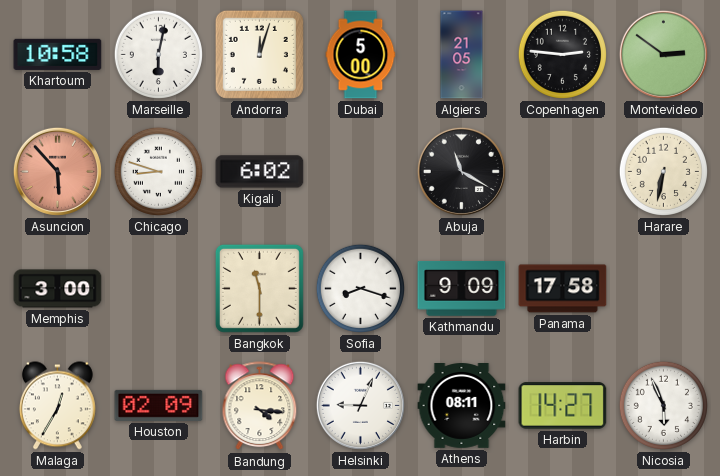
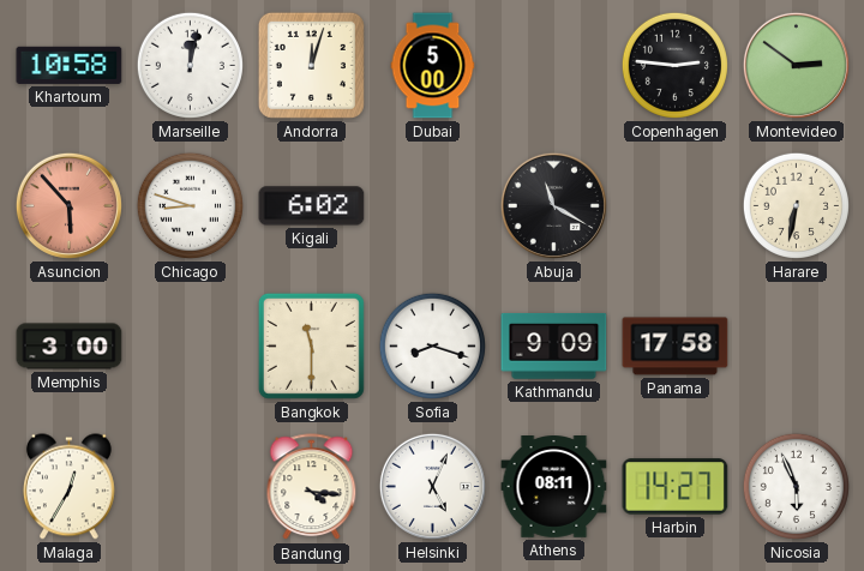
Marseille: 6:02 -> 12:02
Algiers: 21:05 -> none
Houston: 02:09 -> none
Helsinki: 9:04 -> 5:04
